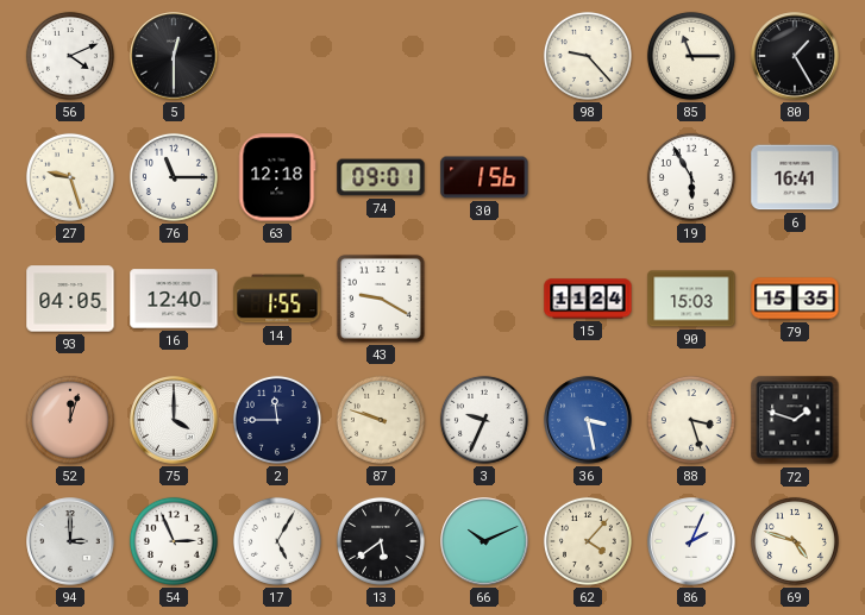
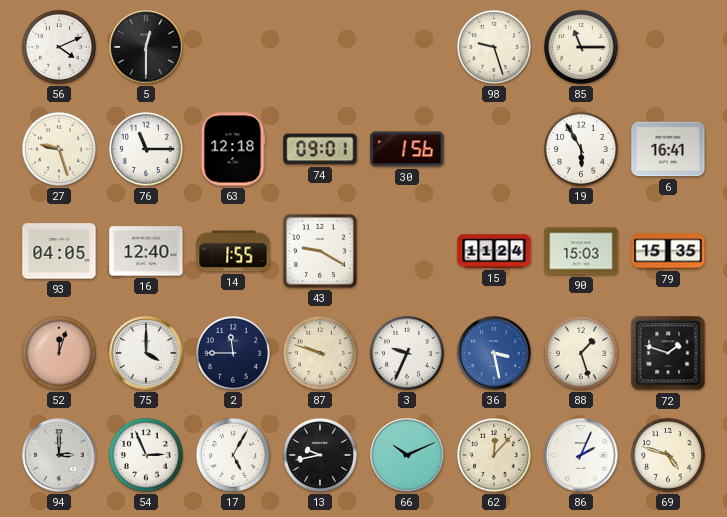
98: 9:23 -> 9:27
80: 1:25 -> none
88: 3:27 -> 1:27
13: 5:39 -> 9:43
62: 4:07 -> 12:07
